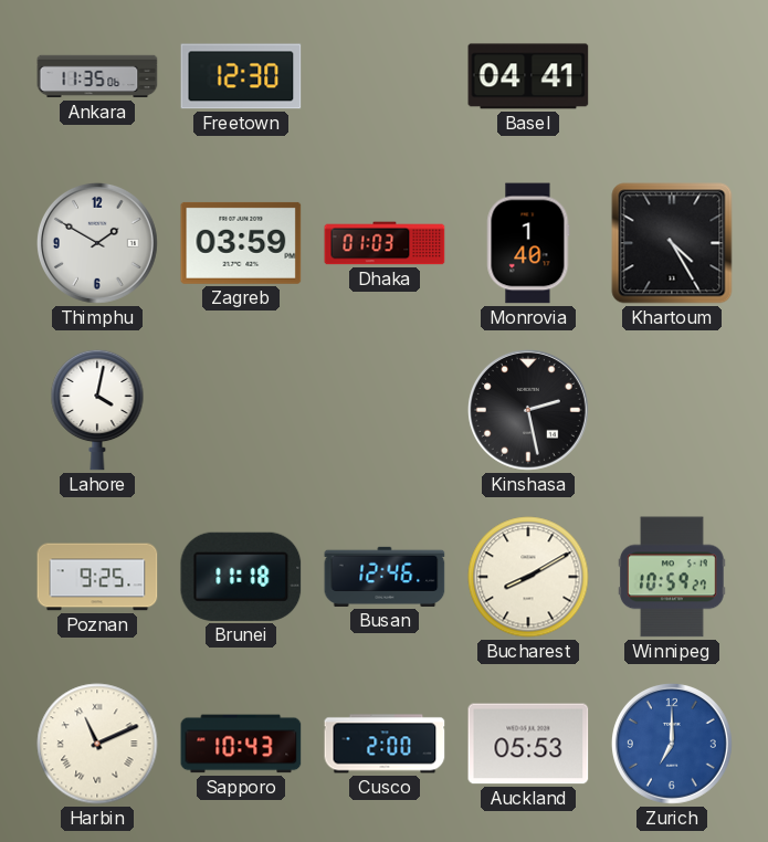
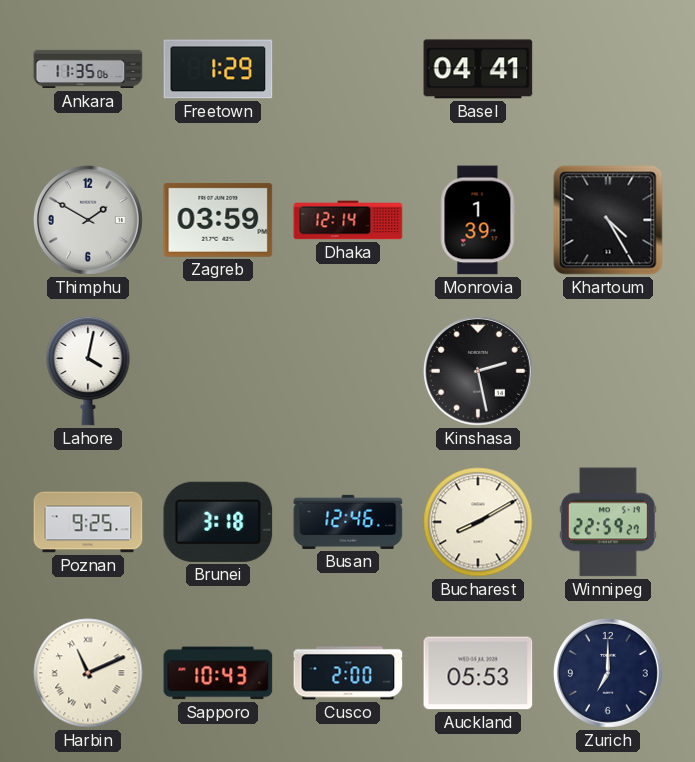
Freetown: 12:30 -> 1:29
Dhaka: 01:03 -> 12:14
Monrovia: 1:40 -> 1:39
Brunei: 11:18 -> 3:18
Winnipeg: 10:59 -> 22:59
Zurich dial: blue -> navy
